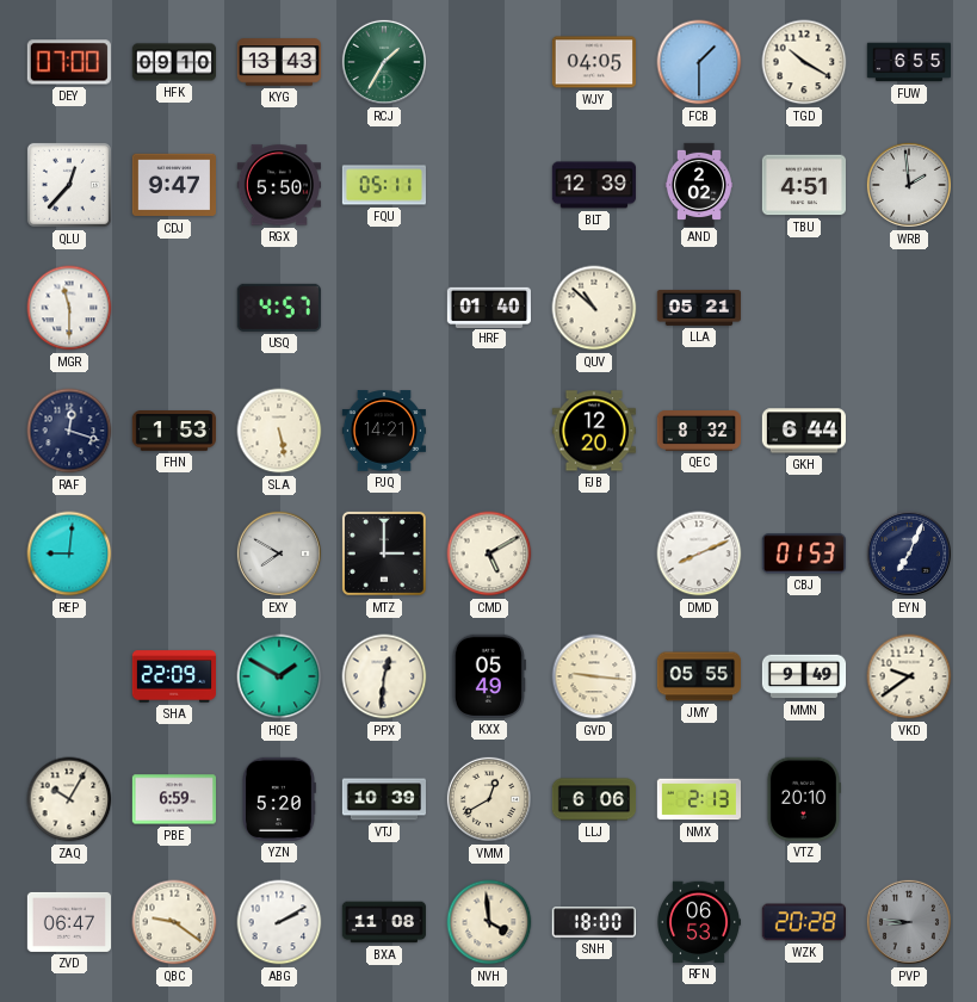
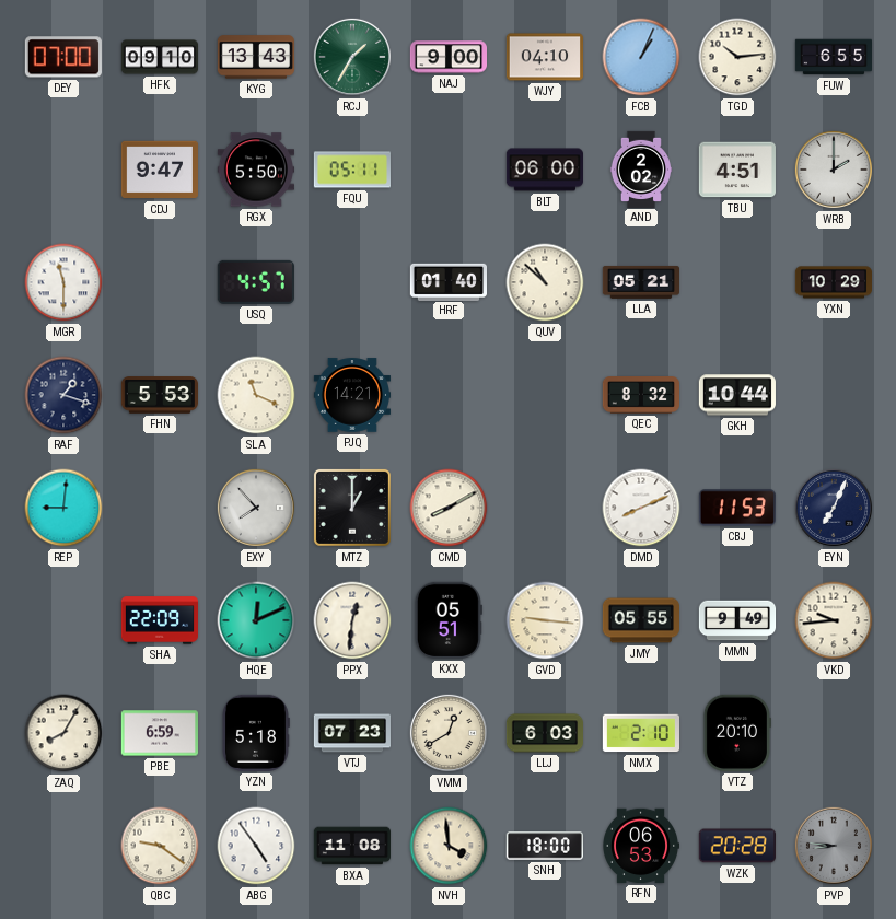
NAJ: none -> 9:00
WJY: 04:05 -> 04:10
FCB: 1:30 -> 1:04
TGD: 10:20 -> 10:14
QLU: 12:37 -> none
BLT: 12:39 -> 06:00
WRB: 1:59 -> 2:00
YXN: none -> 10:29
RAF: 12:18 -> 1:18
FHN: 1:53 -> 5:53
SLA: 5:28 -> 11:19
FJB: 12:20 -> none
GKH: 6:44 -> 10:44
EXY: 7:50 -> 7:53
MTZ: 3:00 -> 1:00
CMD: 5:10 -> 8:10
CBJ: 01:53 -> 11:53
HQE: 1:50 -> 12:11
KXX: 05:49 -> 05:51
VKD: 9:39 -> 9:44
ZAQ: 10:05 -> 8:05
YZN: 5:20 -> 5:18
VTJ: 10:39 -> 07:23
LLJ: 6:06 -> 6:03
NMX: 2:13 -> 2:10
ZVD: 06:47 -> none
ABG: 2:10 -> 4:54
